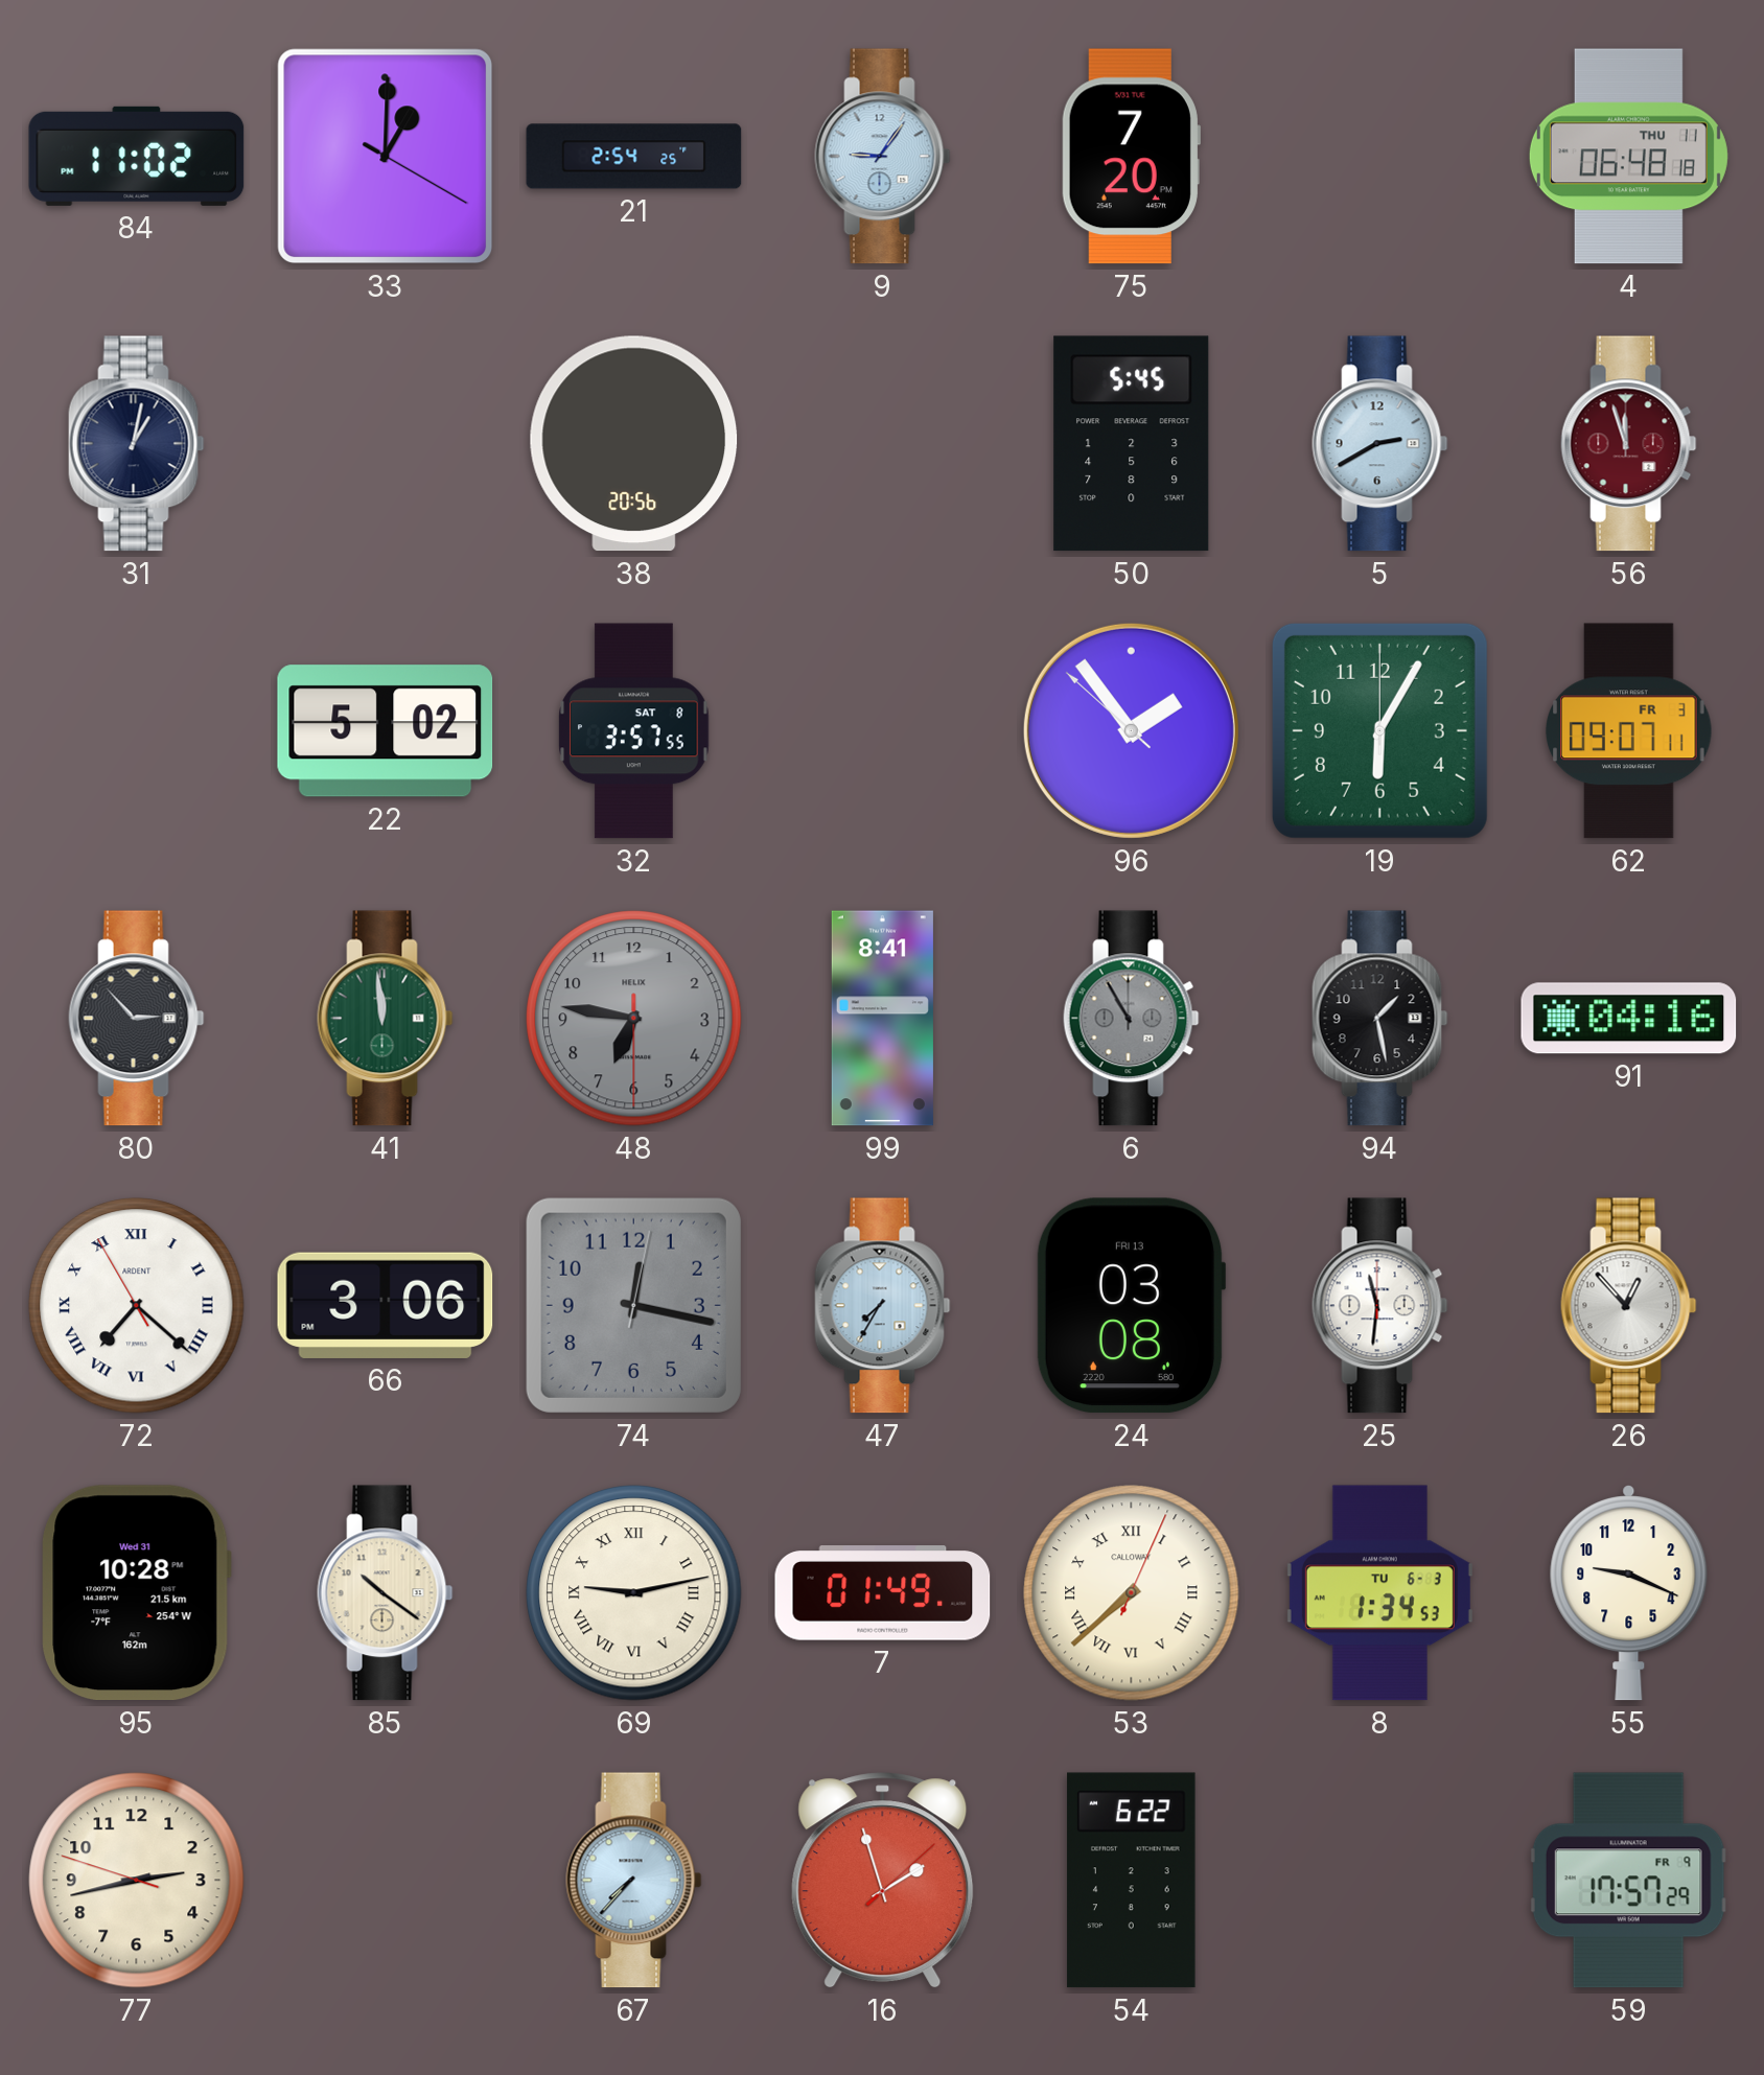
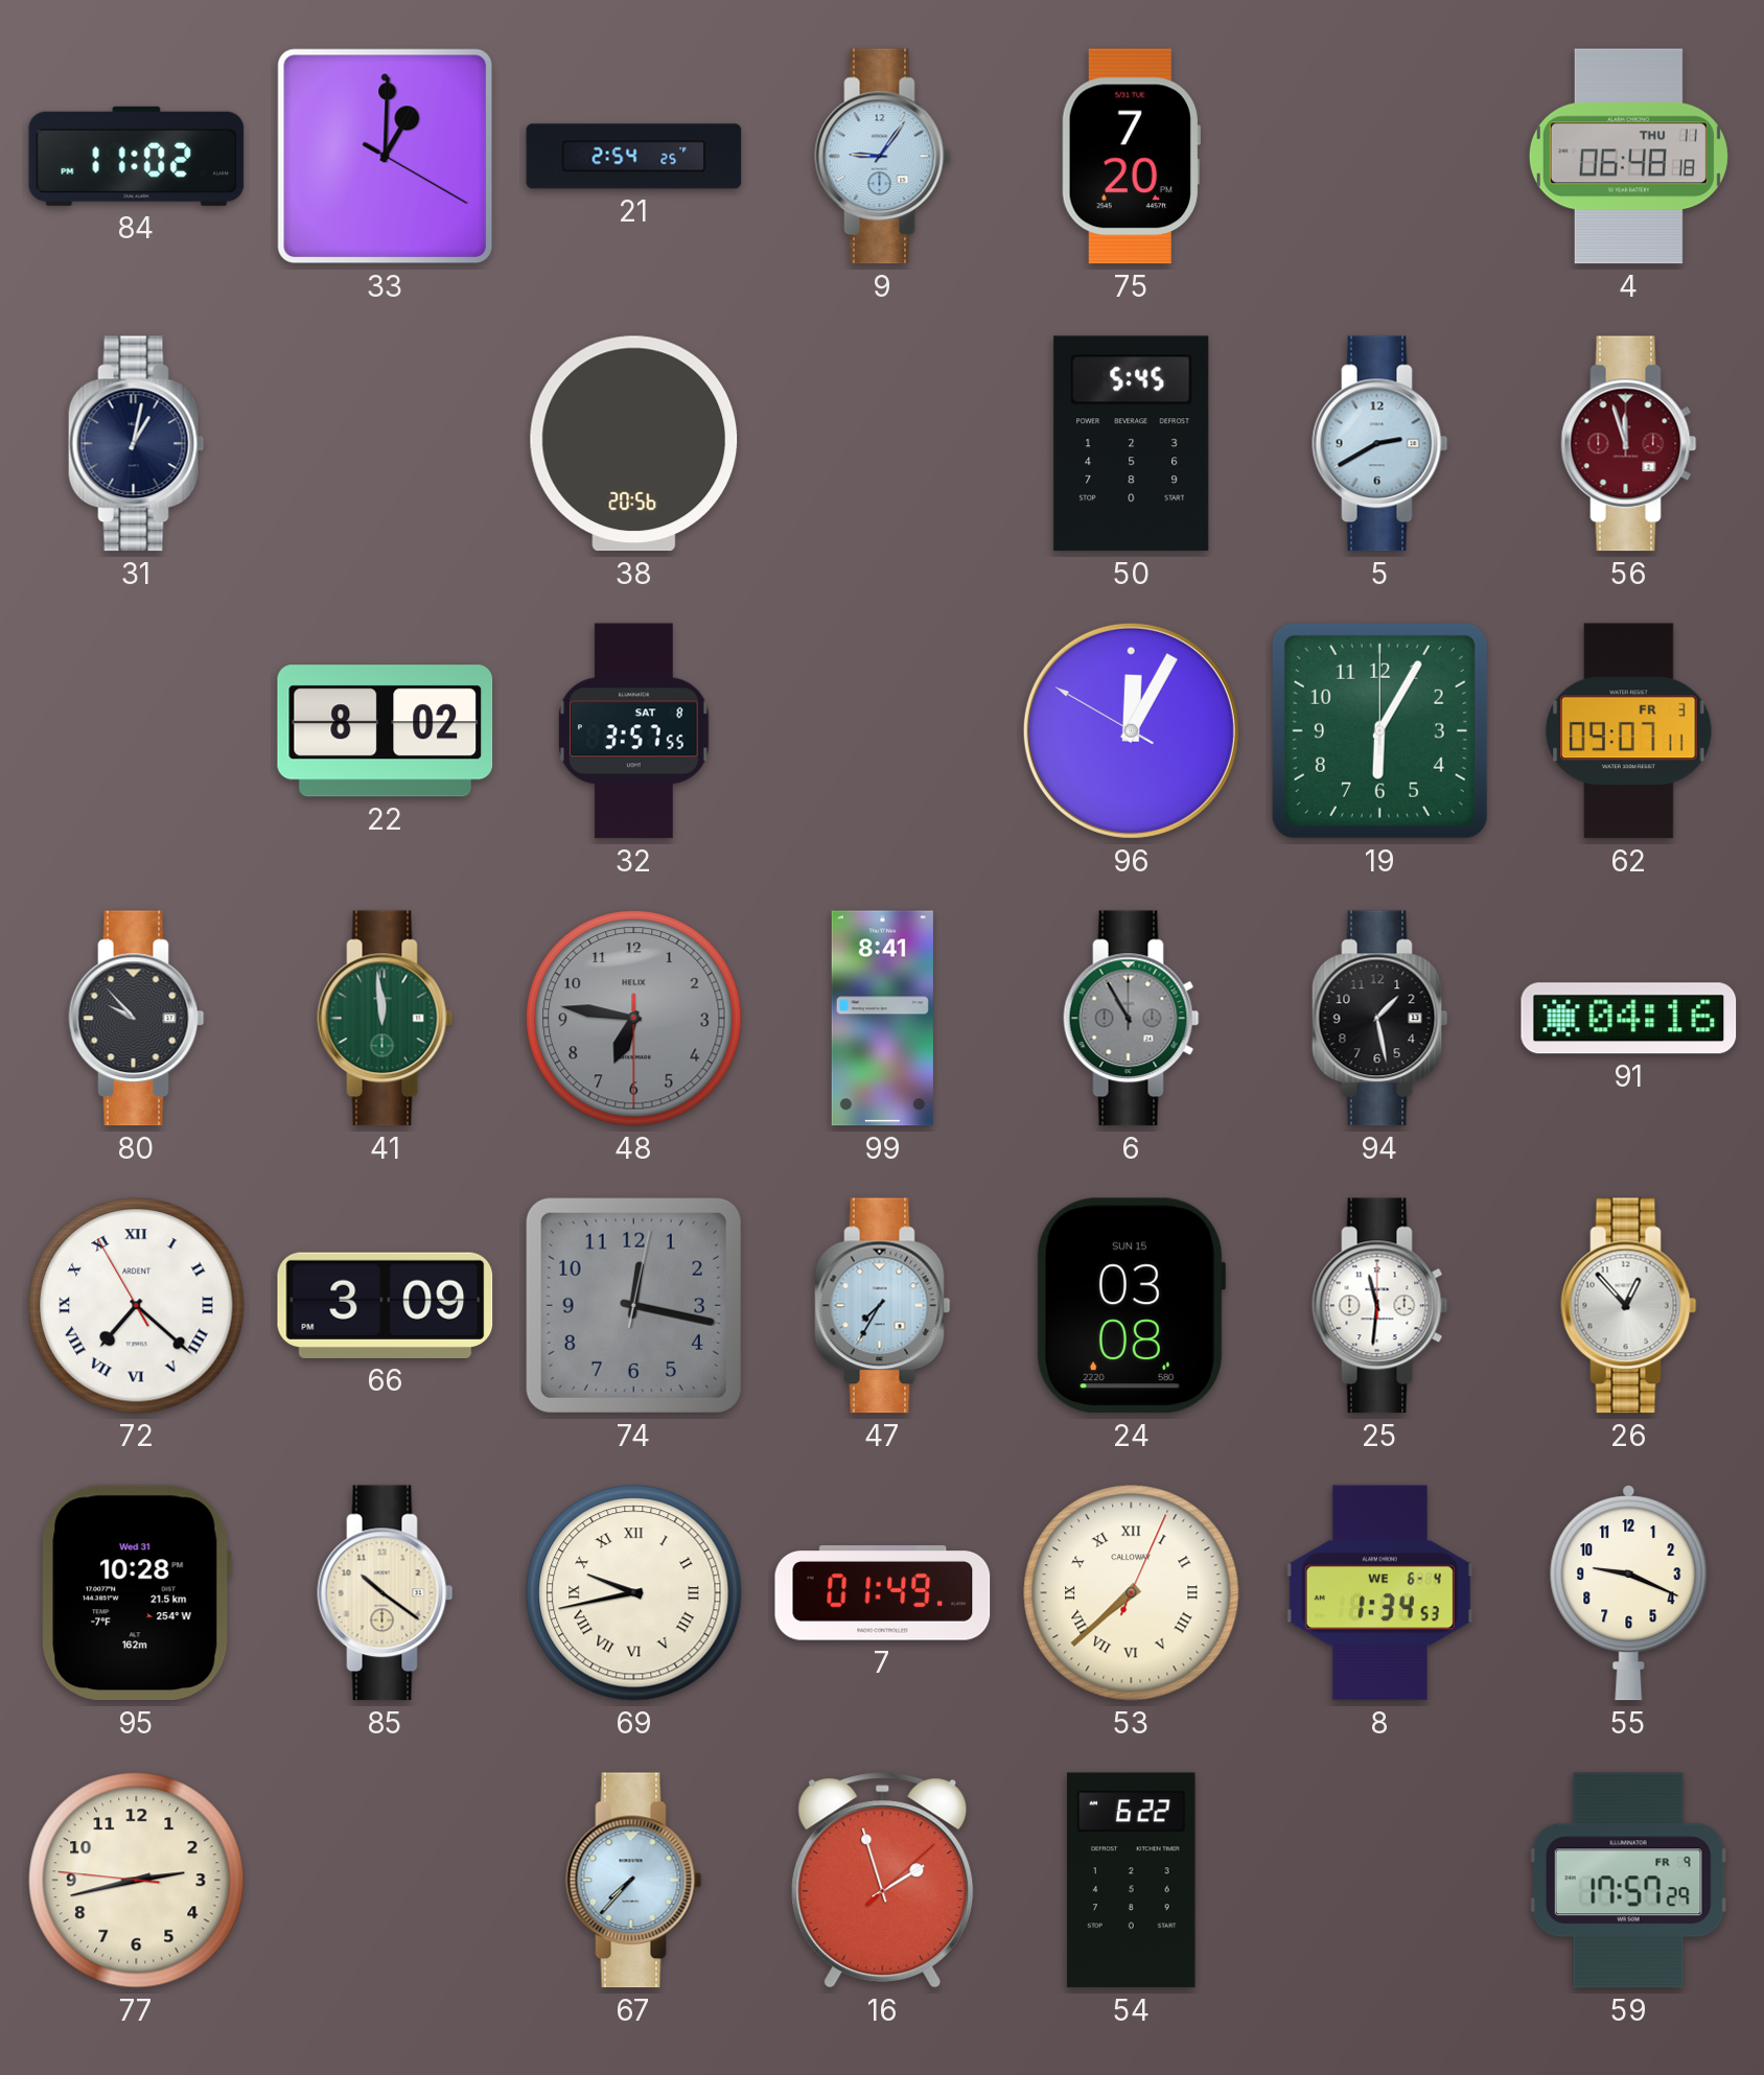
22: 5:02 -> 8:02
96: 1:53 -> 12:04
80: 2:53 -> 9:53
66: 3:06 -> 3:09
24 date: FRI 13 -> SUN 15
69: 9:13 -> 9:43
8 date: TU 6-3 -> WE 6-4
77: 2:42:48 -> 2:42:46
